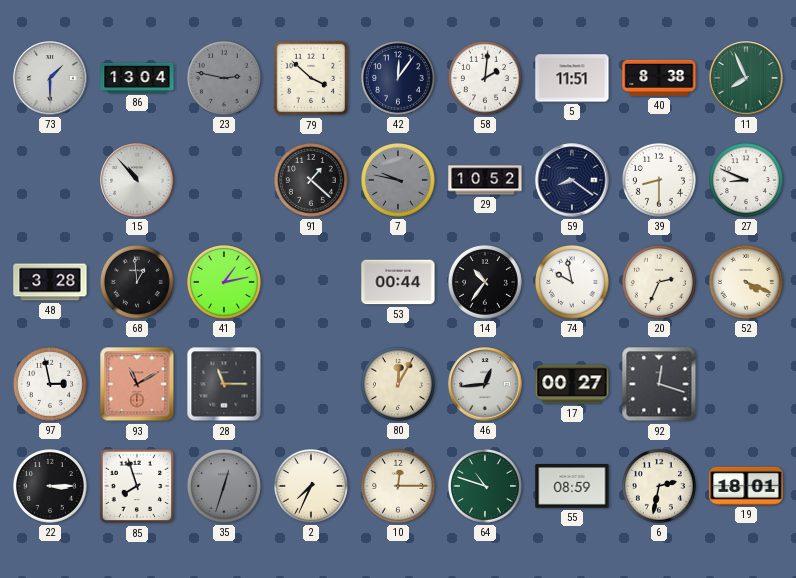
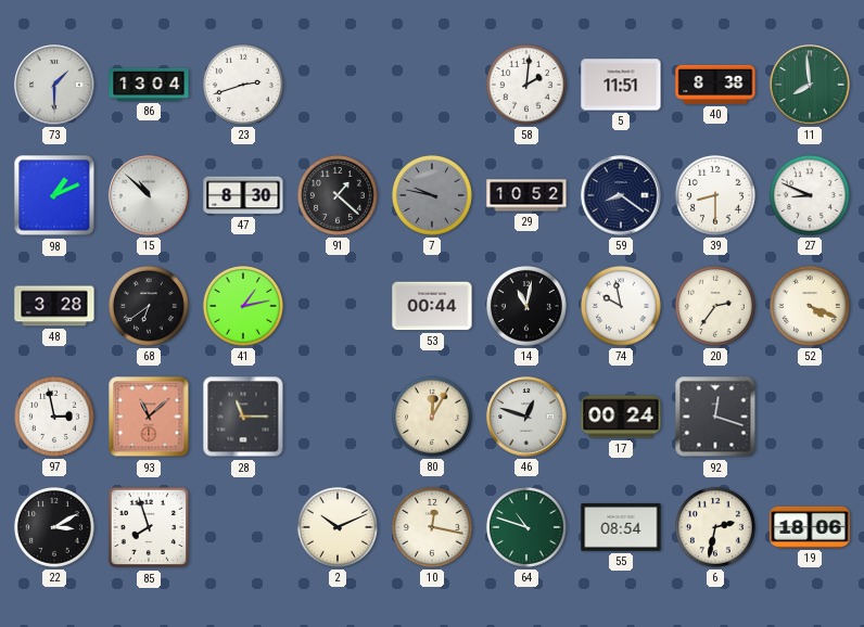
23: 2:47 -> 2:42
23 dial: grey -> white
79: 3:52 -> none
42: 12:06 -> none
11: 7:56 -> 7:59
98: none -> 1:11
15: 10:53 -> 10:52
47: none -> 8:30
68: 12:59 -> 6:39
14: 10:36 -> 11:02
20: 2:34 -> 2:36
93: 11:10 -> 11:08
46: 12:44 -> 12:48
17: 00:27 -> 00:24
22: 3:15 -> 3:10
35: 12:33 -> none
2: 7:34 -> 10:11
10: 12:15 -> 12:17
55: 08:59 -> 08:54
19: 18:01 -> 18:06
